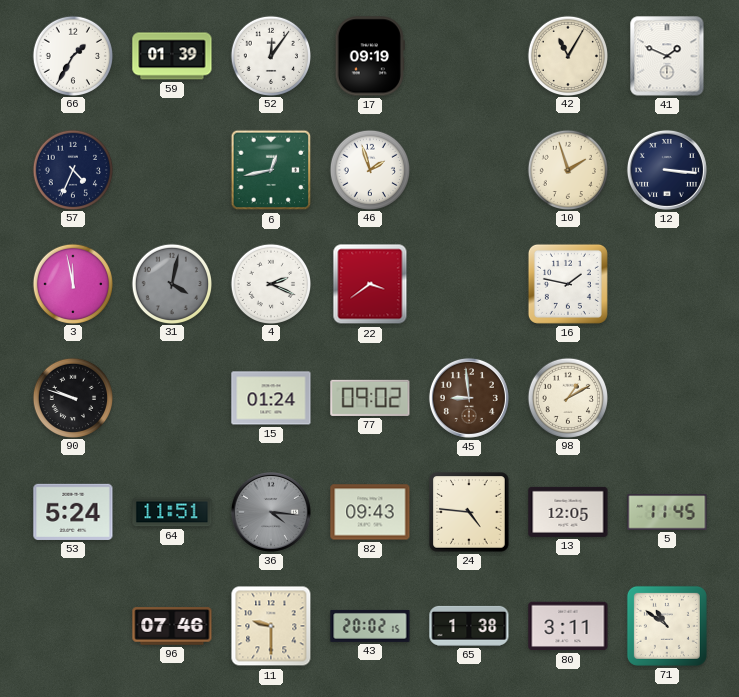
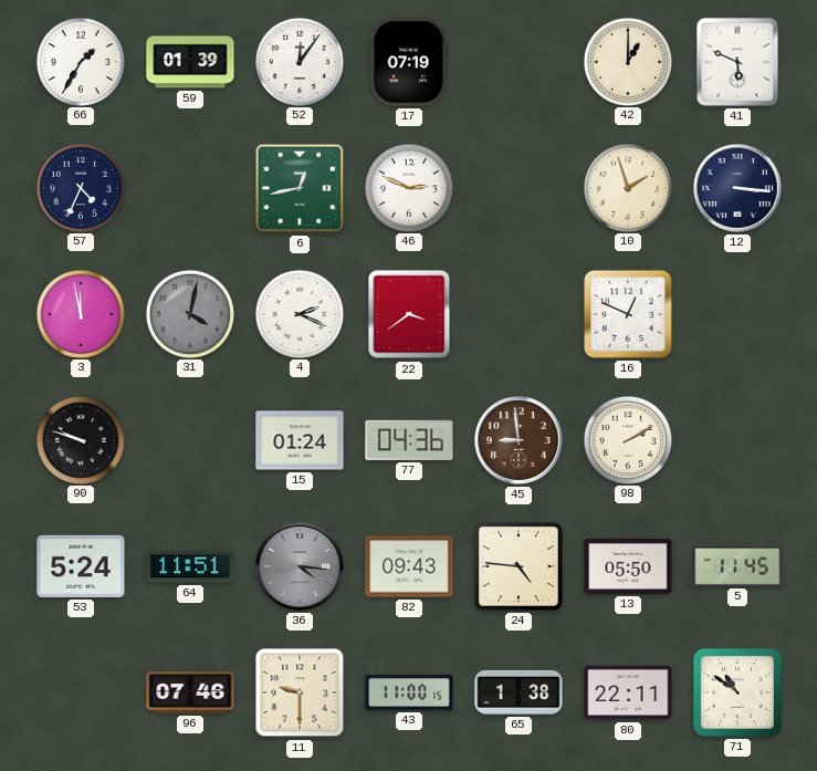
17: 09:19 -> 07:19
42: 11:05 -> 1:00
41: 1:49 -> 5:49
46: 1:57 -> 2:49
16: 1:47 -> 12:49
77: 09:02 -> 04:36
98: 1:10 -> 2:10
13: 12:05 -> 05:50
43: 20:02 -> 11:00
80: 3:11 -> 22:11
